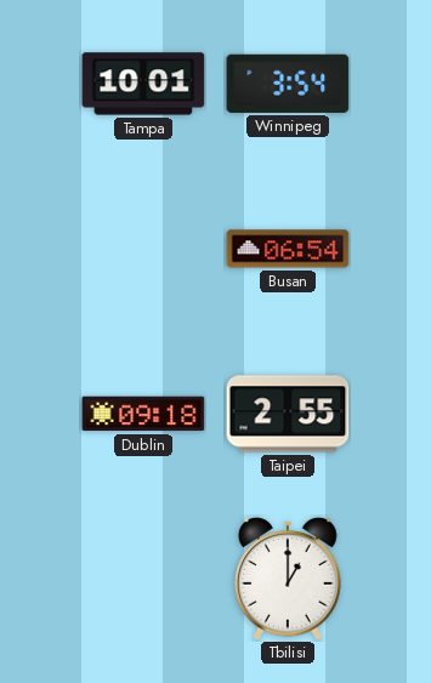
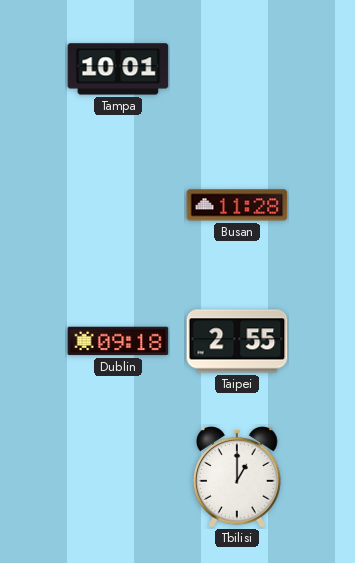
Winnipeg: 3:54 -> none
Busan: 06:54 -> 11:28
